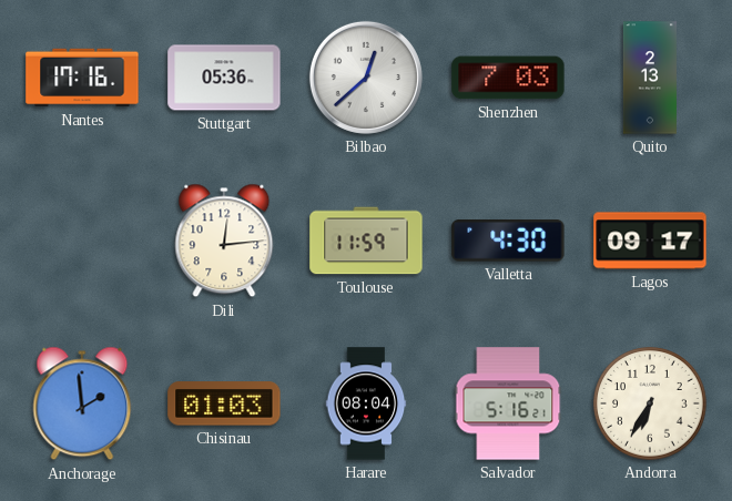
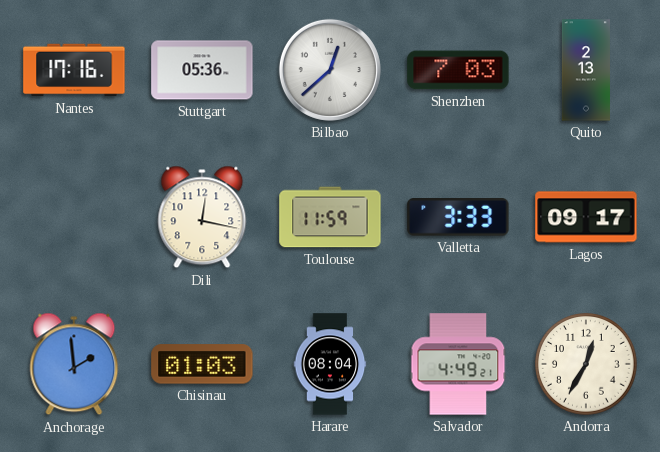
Dili: 12:14 -> 12:17
Valletta: 4:30 -> 3:33
Salvador: 5:16 -> 4:49
Andorra: 6:35 -> 12:35
